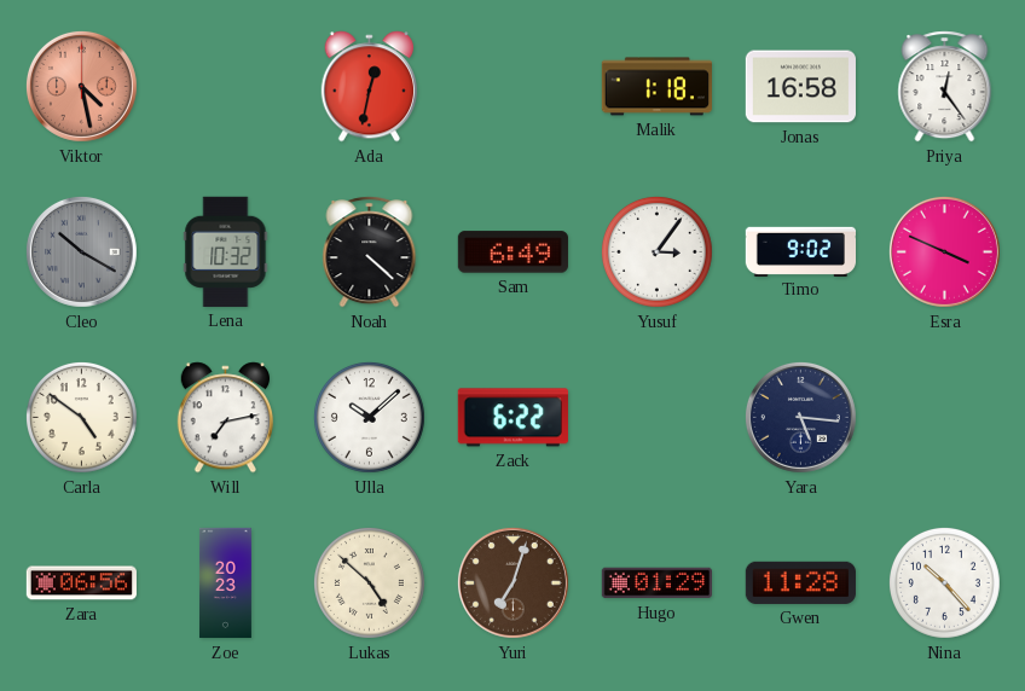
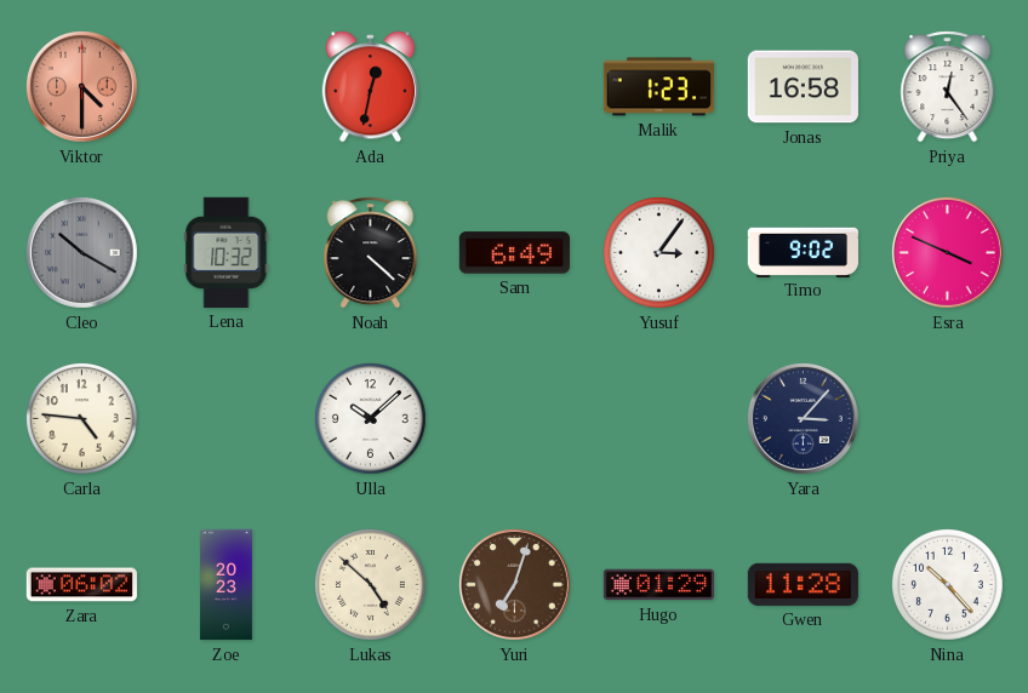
Viktor: 4:28 -> 4:30
Malik: 1:18 -> 1:23
Carla: 4:51 -> 4:46
Will: 7:13 -> none
Zack: 6:22 -> none
Yara: 5:16 -> 3:07
Zara: 06:56 -> 06:02
